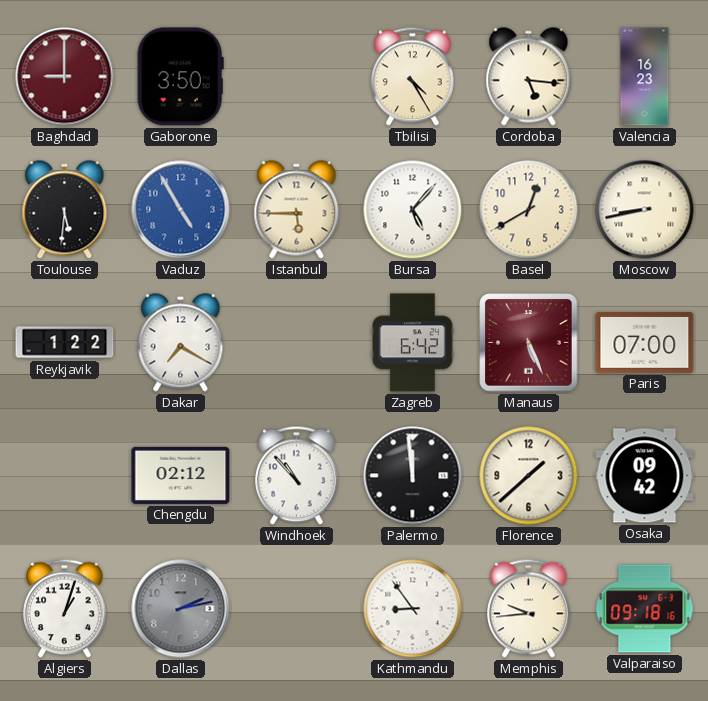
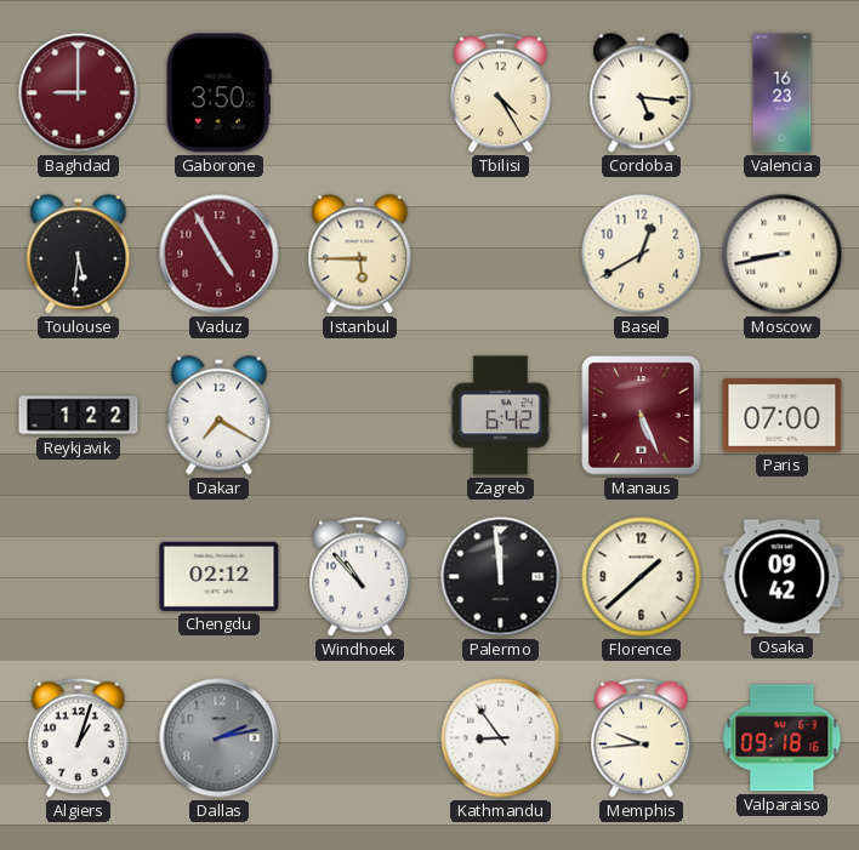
Vaduz dial: blue -> burgundy
Bursa: 5:07 -> none
